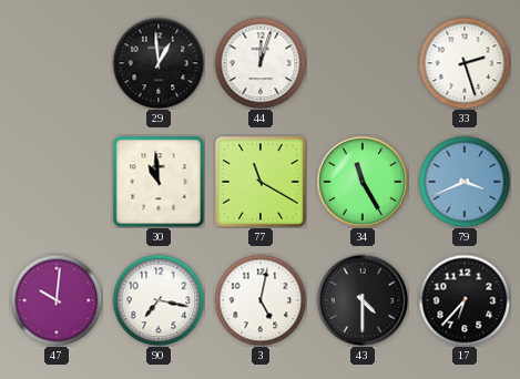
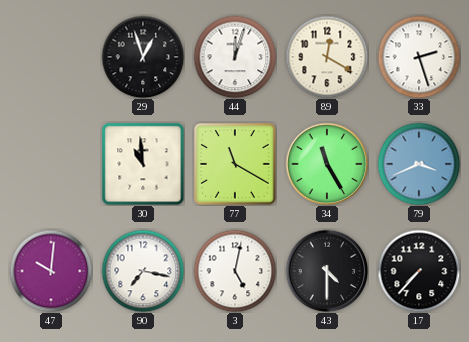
29: 12:59 -> 12:57
89: none -> 12:20
17: 6:37 -> 7:37
